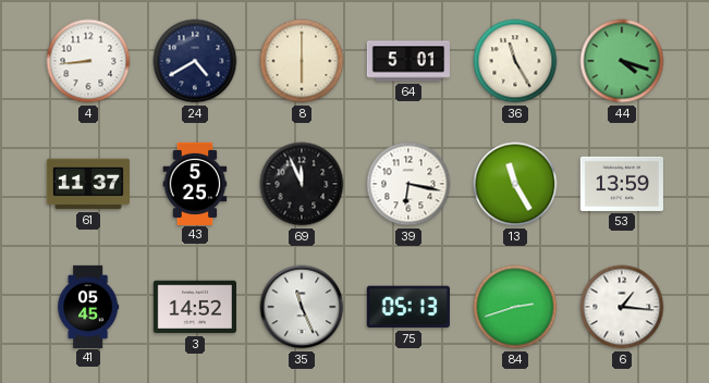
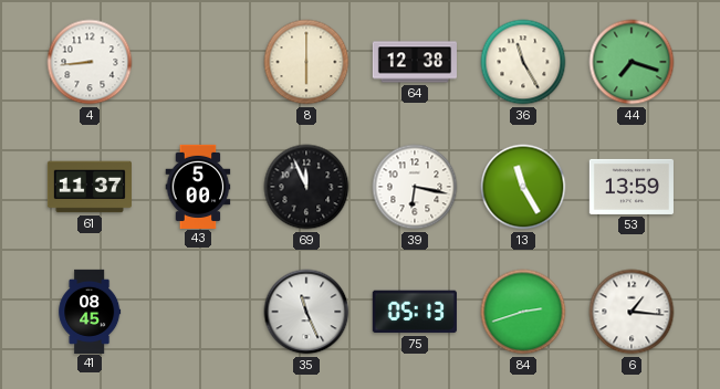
24: 4:40 -> none
64: 5:01 -> 12:38
44: 4:18 -> 7:18
43: 5:25 -> 5:00
41: 05:45 -> 08:45
3: 14:52 -> none
